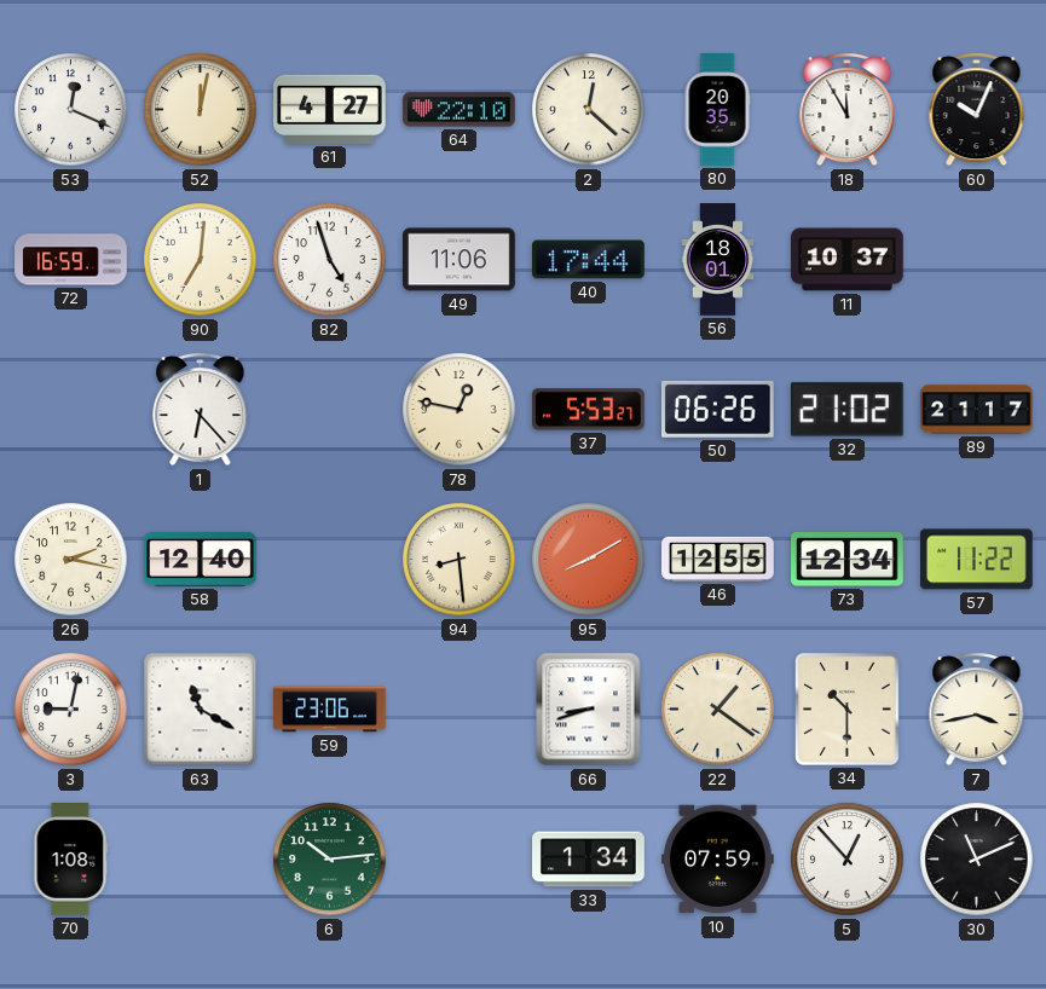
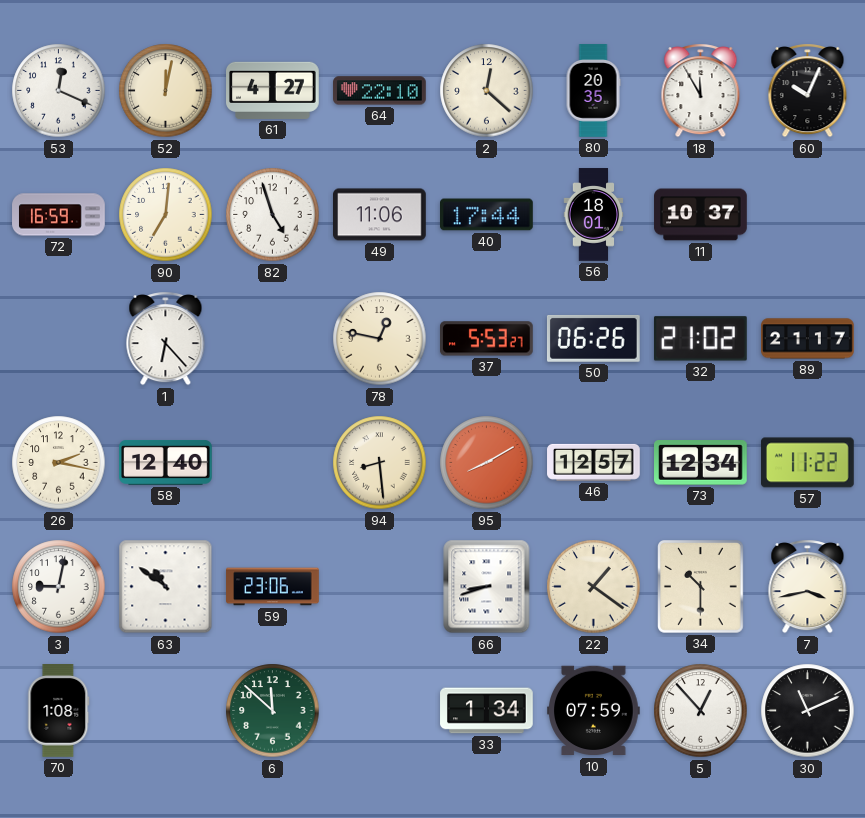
46: 12:55 -> 12:57
63: 11:20 -> 10:51
6: 10:14 -> 11:52
